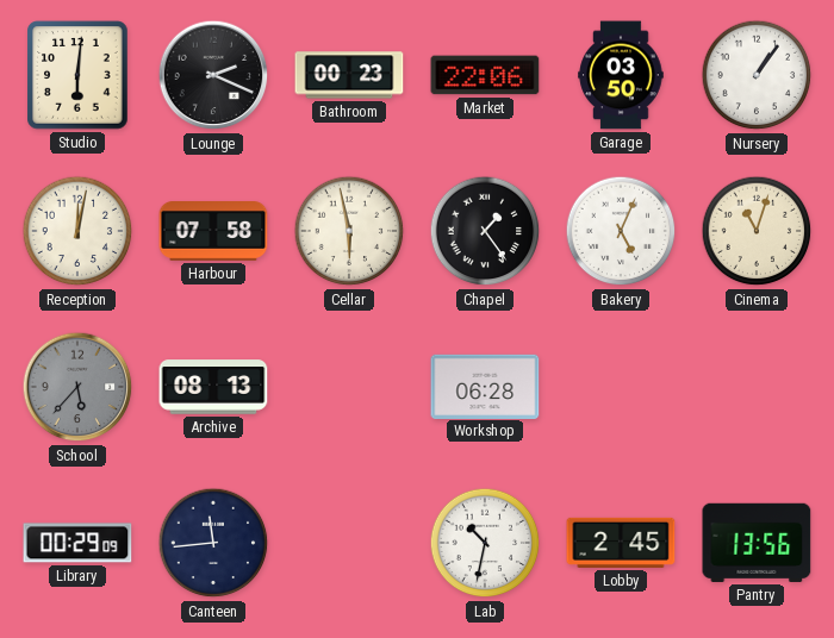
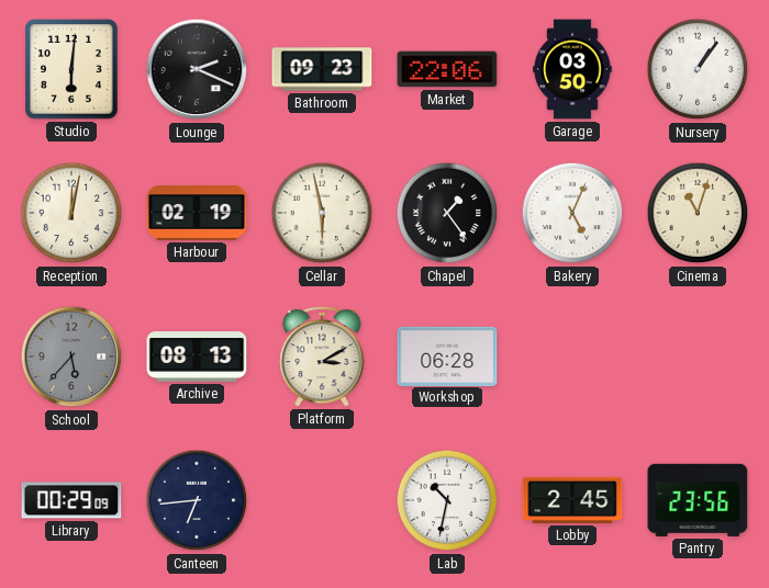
Bathroom: 00:23 -> 09:23
Harbour: 07:58 -> 02:19
Platform: none -> 3:10
Canteen: 11:44 -> 6:44
Pantry: 13:56 -> 23:56
